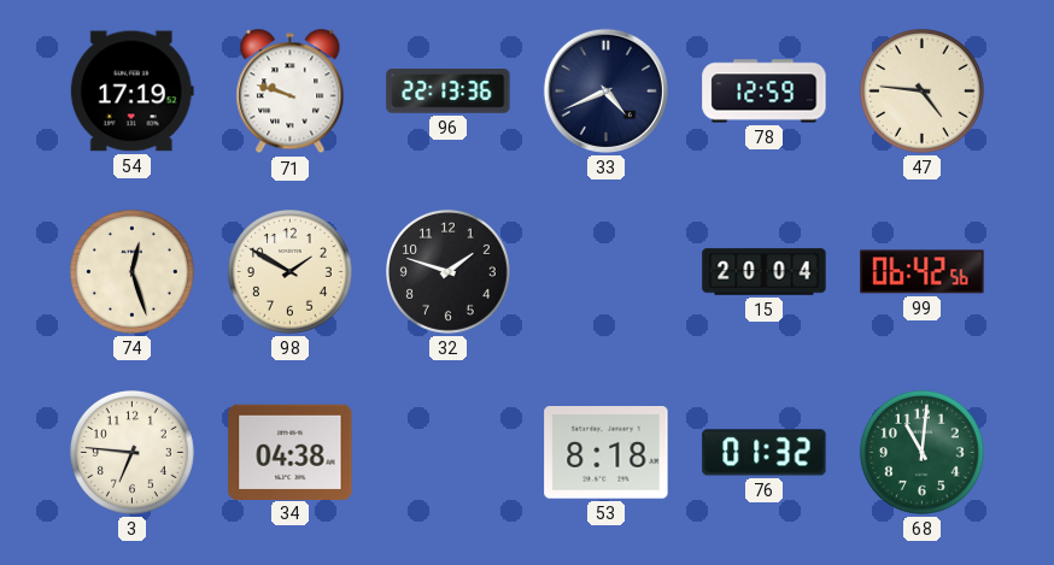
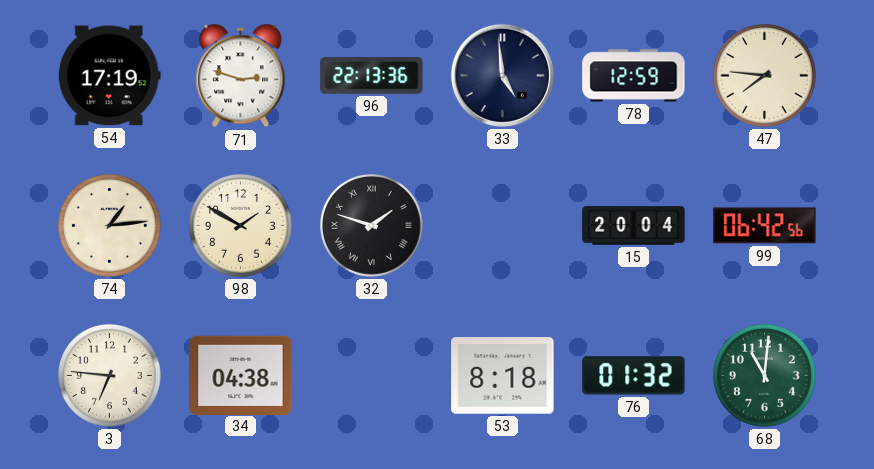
71: 9:48 -> 2:48
33: 4:41 -> 4:59
47: 4:46 -> 7:46
74: 12:27 -> 1:14
32 numerals: Arabic -> Roman
